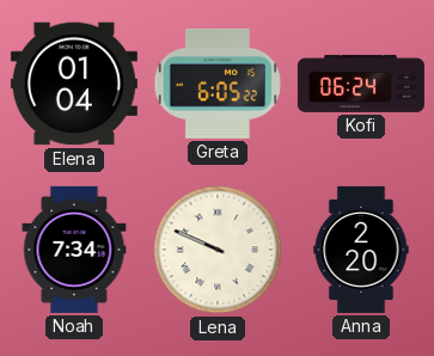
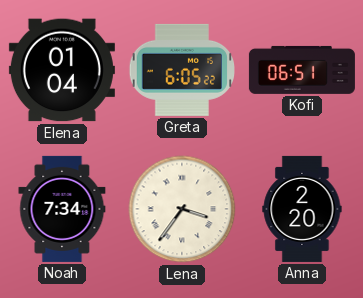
Kofi: 06:24 -> 06:51
Lena: 9:49 -> 3:36
